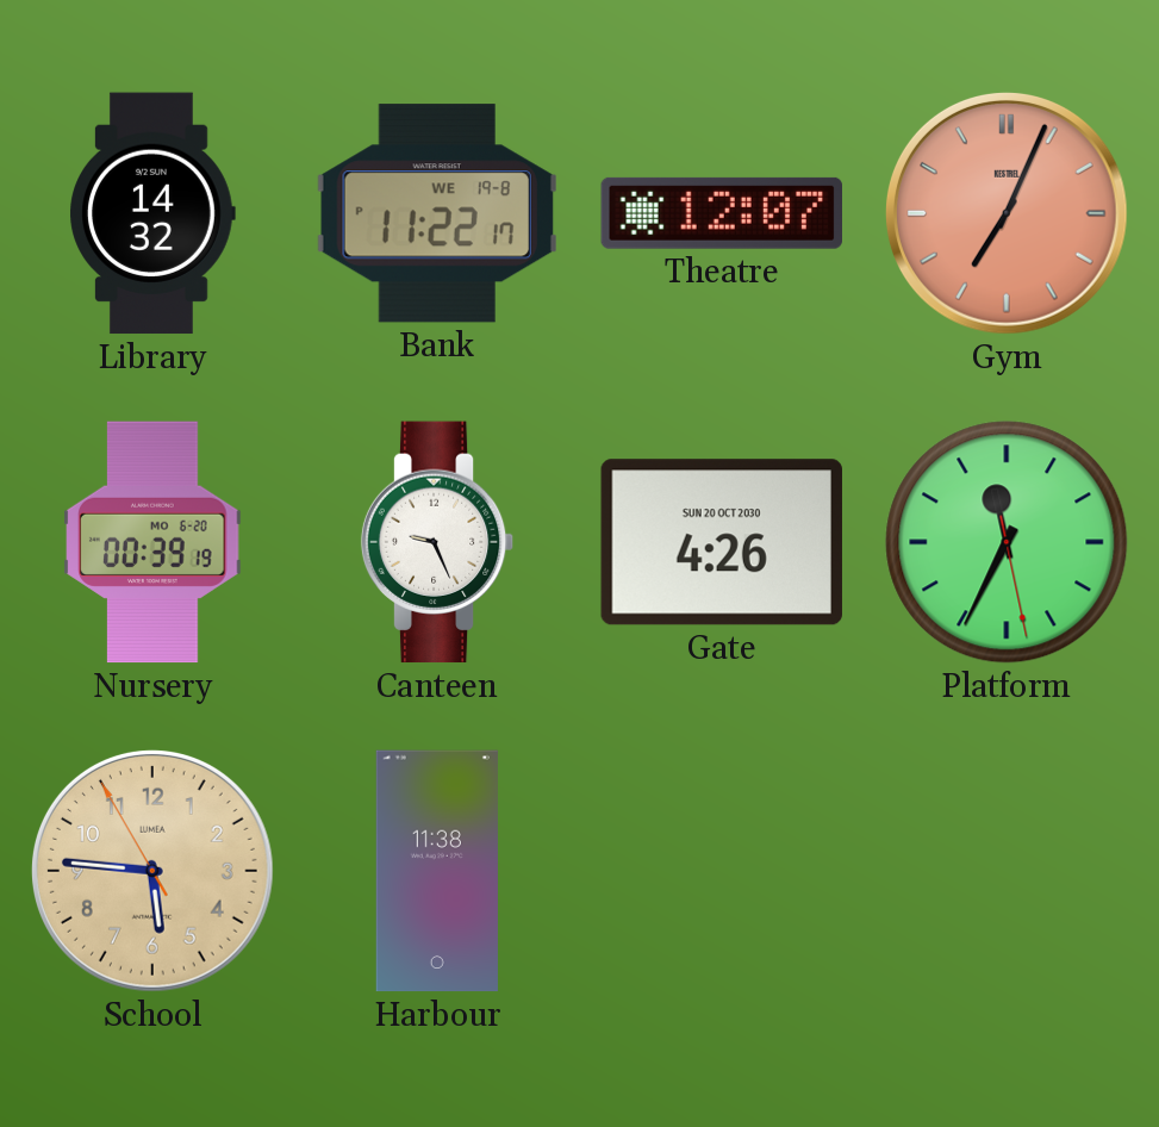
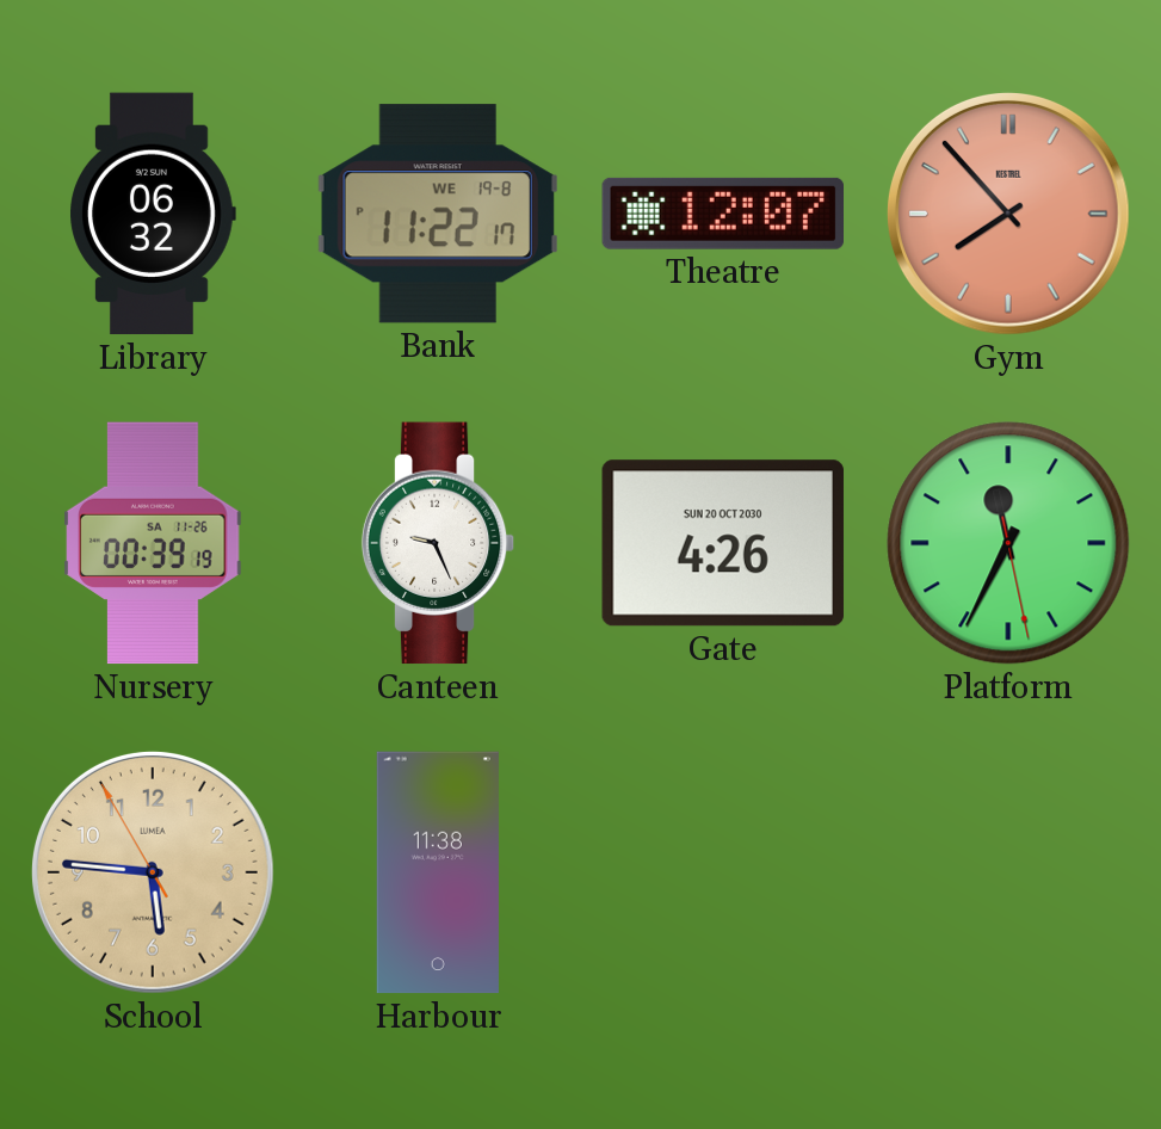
Library: 14:32 -> 06:32
Gym: 7:04 -> 7:53
Nursery date: MO 6-20 -> SA 11-26
